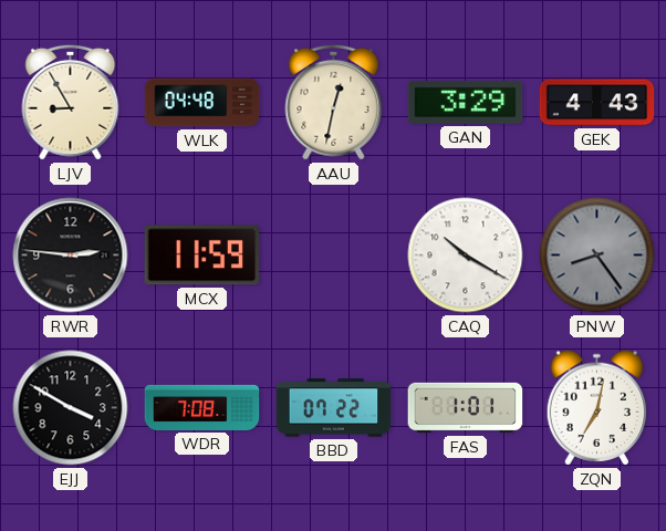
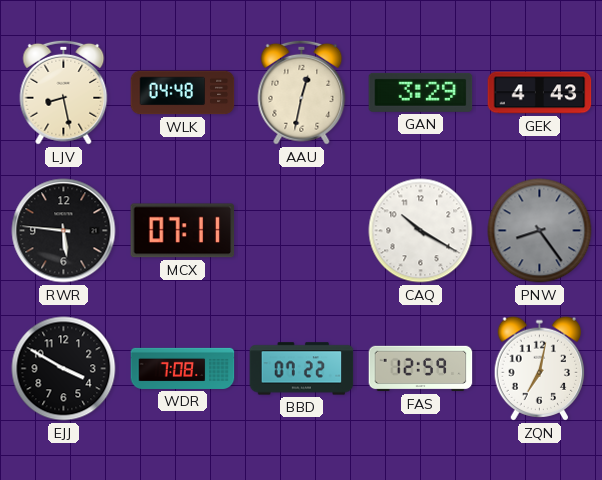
LJV: 8:55 -> 8:28
RWR: 2:46 -> 5:46
MCX: 11:59 -> 07:11
FAS: 1:01 -> 12:59
